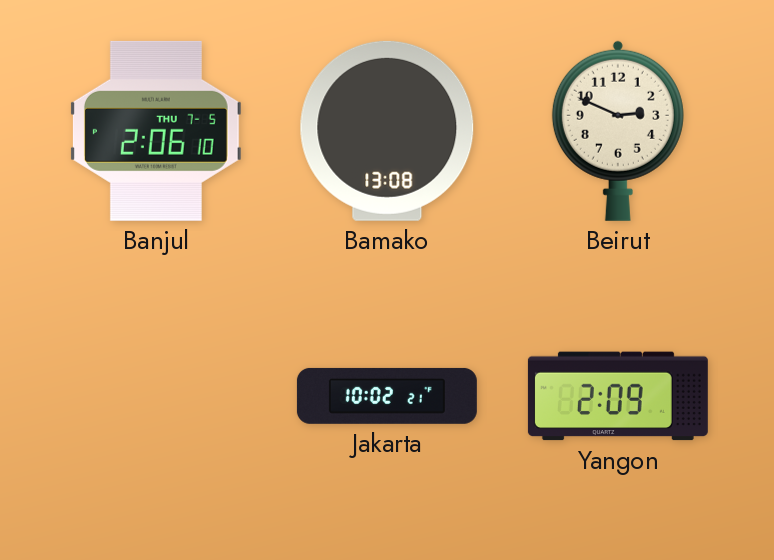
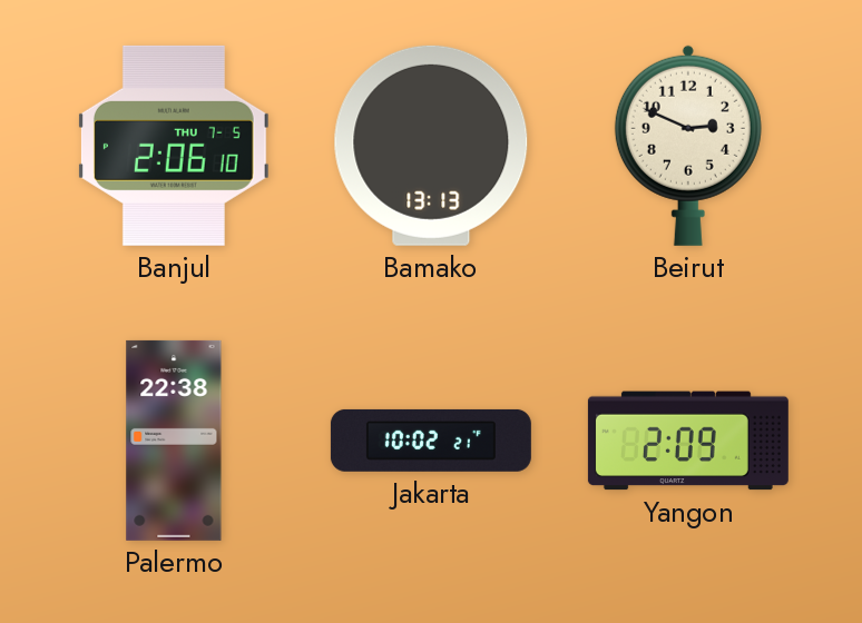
Bamako: 13:08 -> 13:13
Palermo: none -> 22:38
